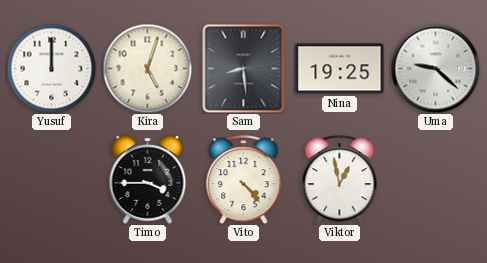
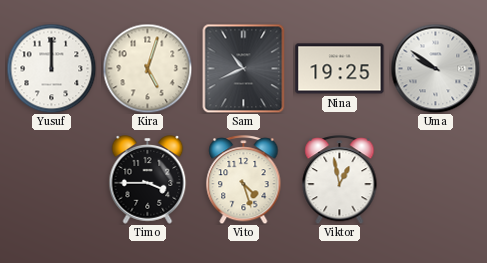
Sam: 8:29 -> 10:41
Uma: 9:22 -> 9:51
Vito: 4:23 -> 4:27
